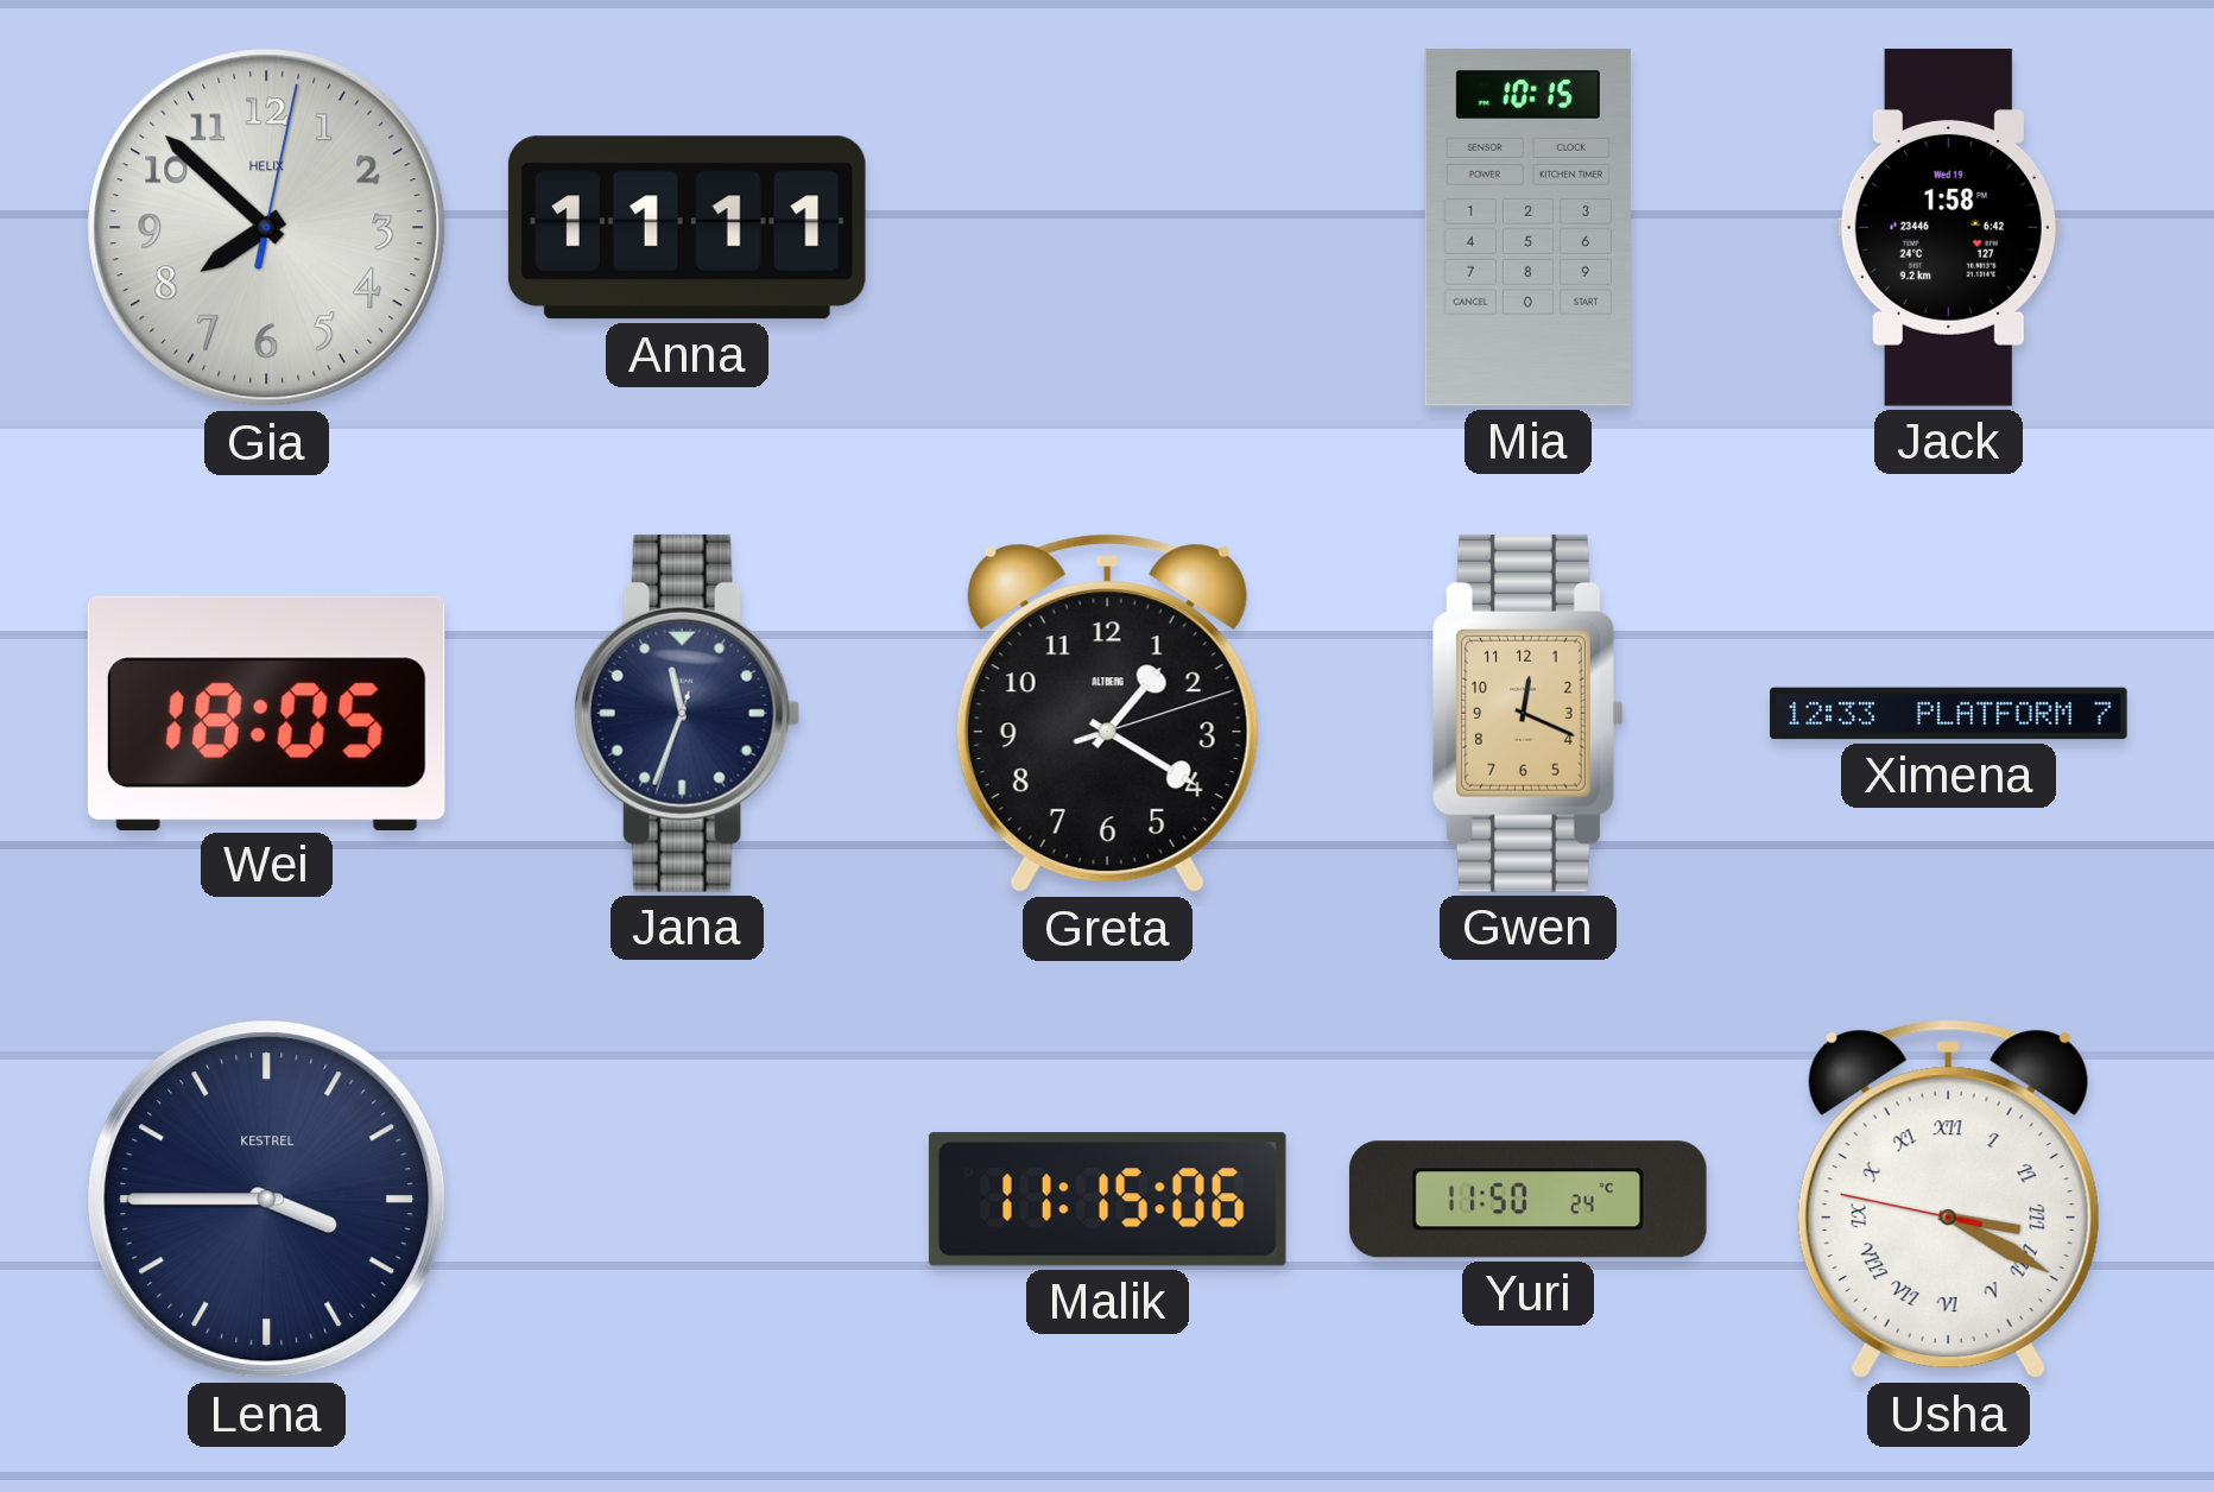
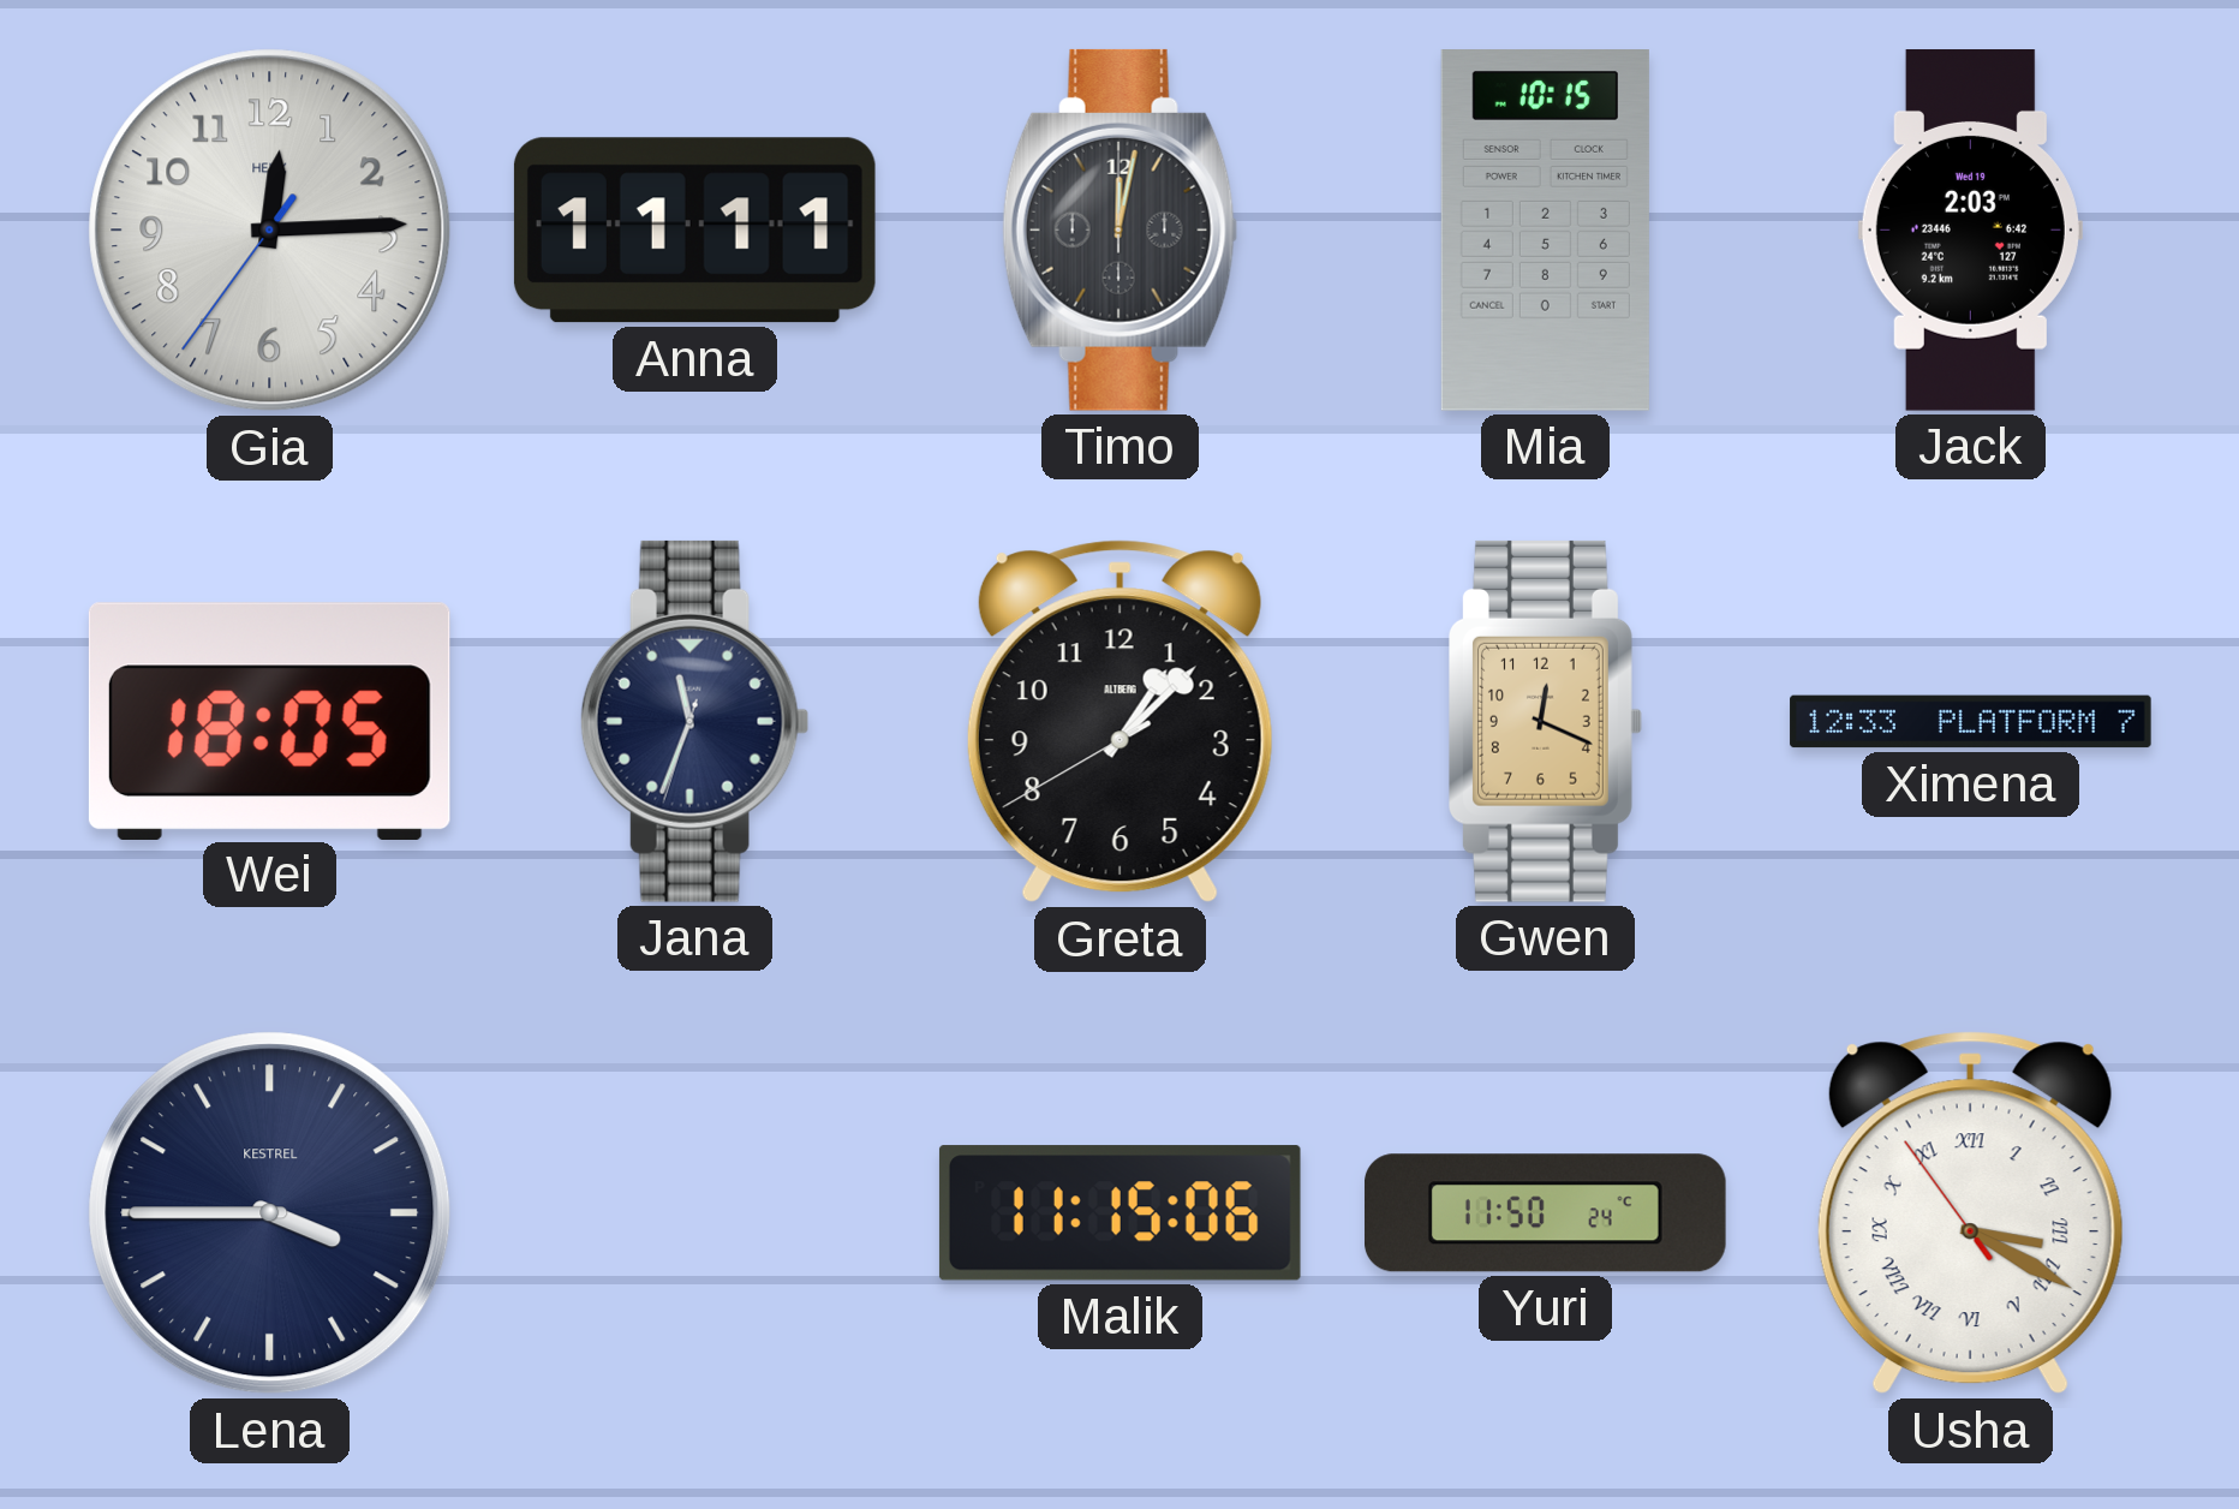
Gia: 7:52 -> 12:14
Timo: none -> 12:02
Jack: 1:58 -> 2:03
Greta: 1:20 -> 1:07
Usha: 3:19:47 -> 3:19:54
